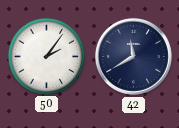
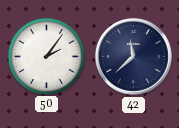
42: 11:40 -> 11:38
